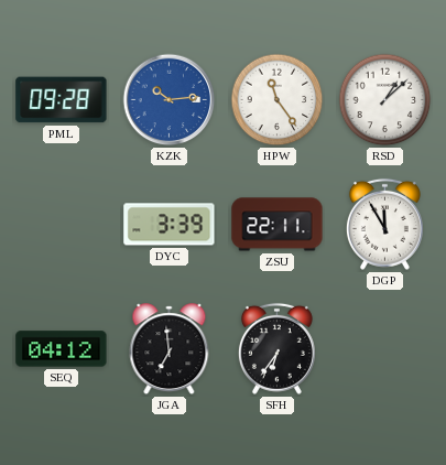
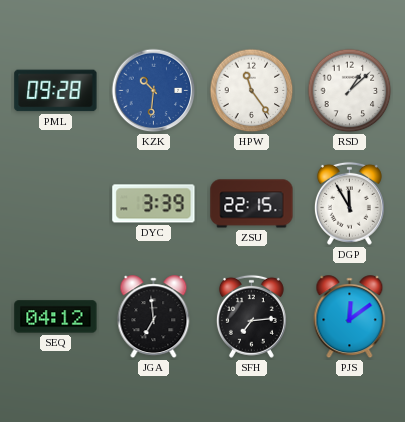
KZK: 10:14 -> 10:31
ZSU: 22:11 -> 22:15
SFH: 6:36 -> 7:14
PJS: none -> 12:09
